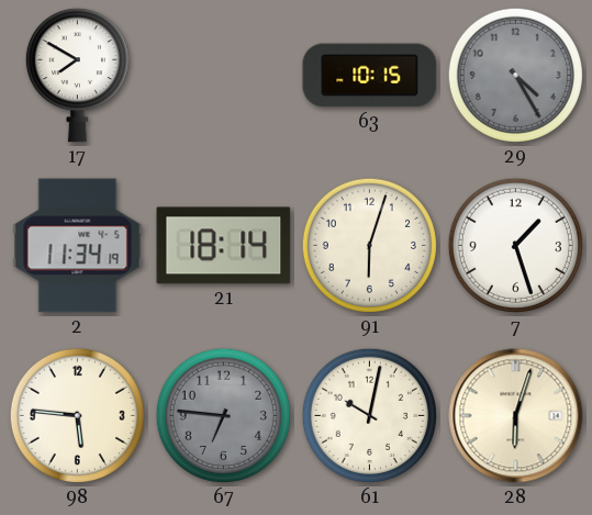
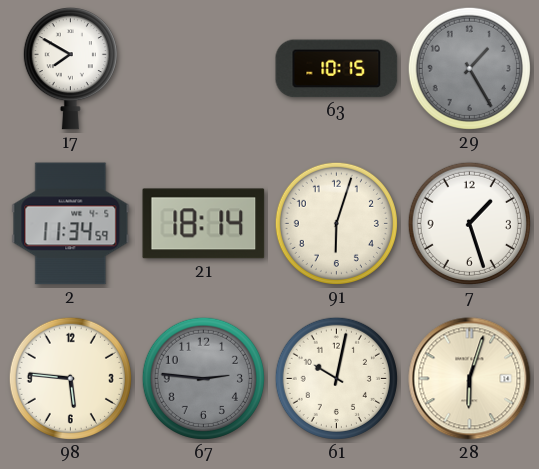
29: 4:25 -> 1:25
2: 11:34:19 -> 11:34:59
67: 6:46 -> 2:46
